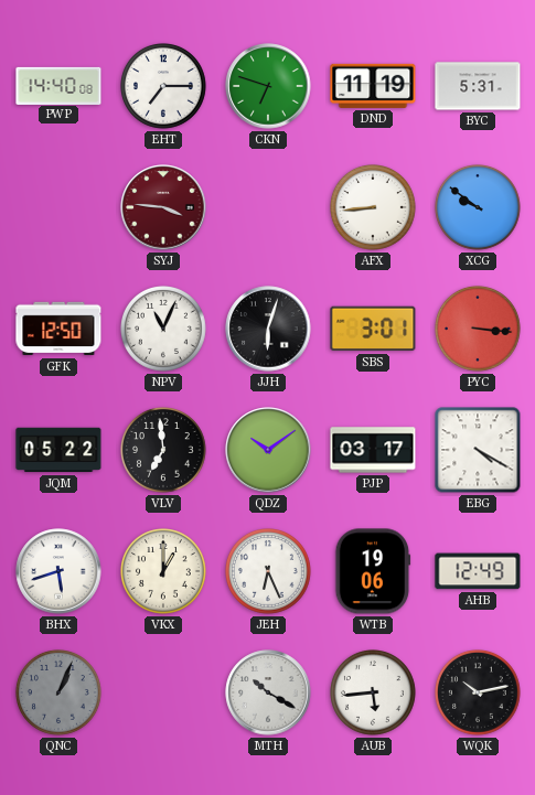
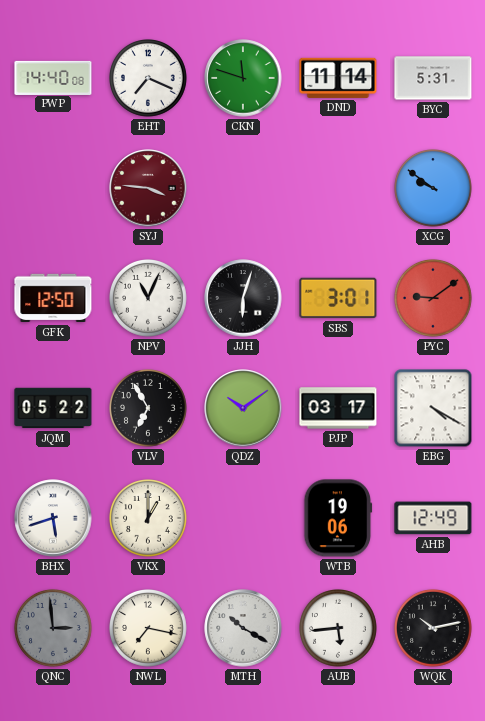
EHT: 7:15 -> 7:19
CKN: 6:48 -> 11:48
DND: 11:19 -> 11:14
AFX: 8:44 -> none
PYC: 3:16 -> 9:09
VLV: 6:59 -> 6:55
JEH: 6:26 -> none
QNC: 1:04 -> 2:59
NWL: none -> 7:17
